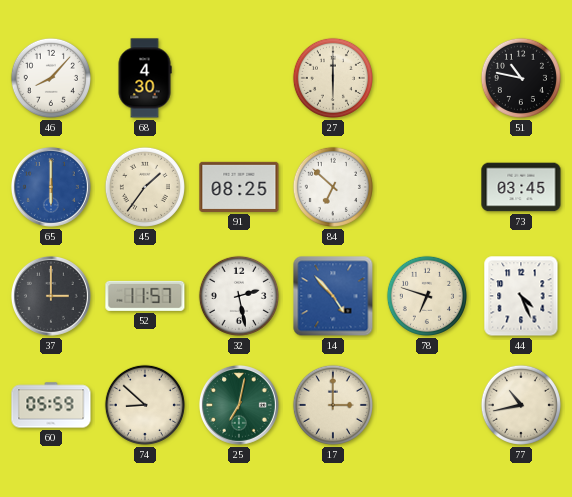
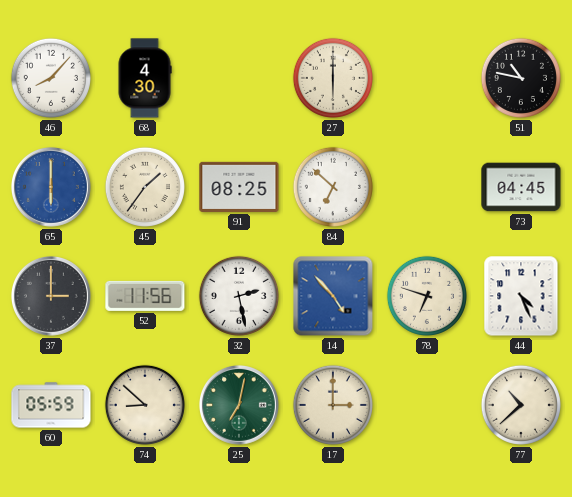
73: 03:45 -> 04:45
52: 11:57 -> 11:56
77: 10:43 -> 10:38
